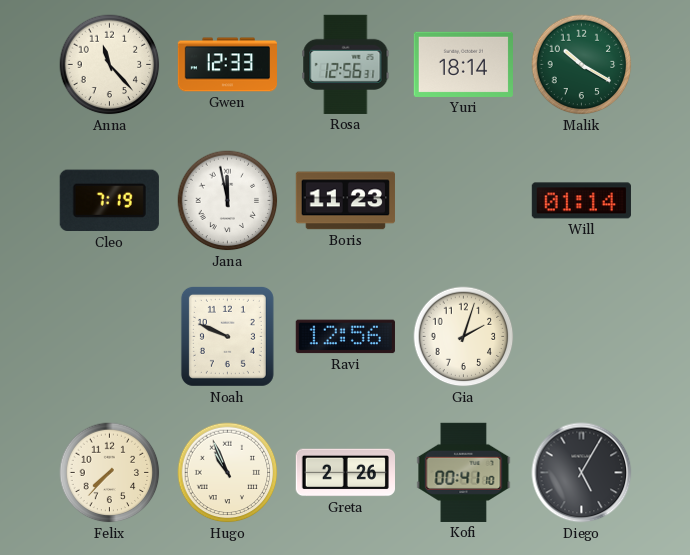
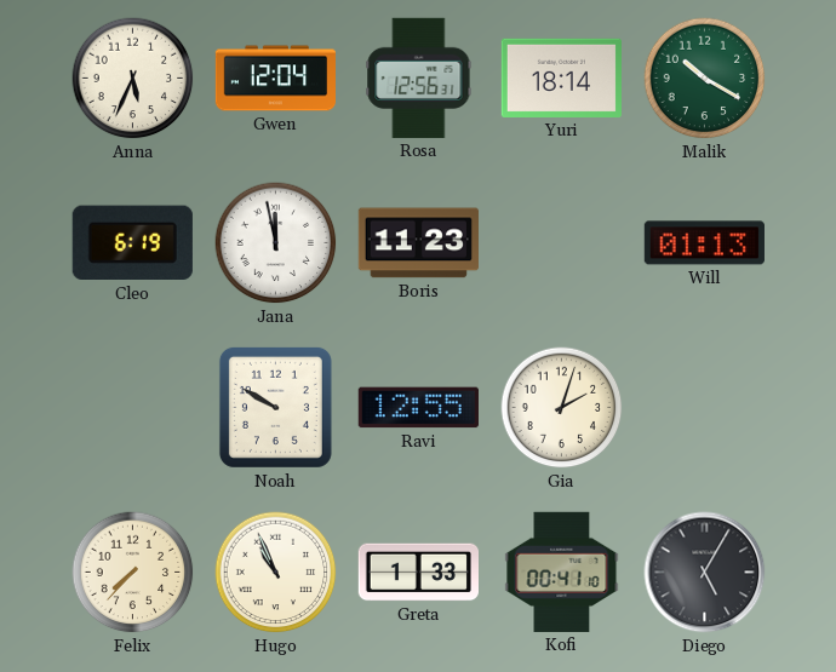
Anna: 11:23 -> 5:34
Gwen: 12:33 -> 12:04
Cleo: 7:19 -> 6:19
Will: 01:14 -> 01:13
Noah: 9:49 -> 9:50
Ravi: 12:56 -> 12:55
Greta: 2:26 -> 1:33
